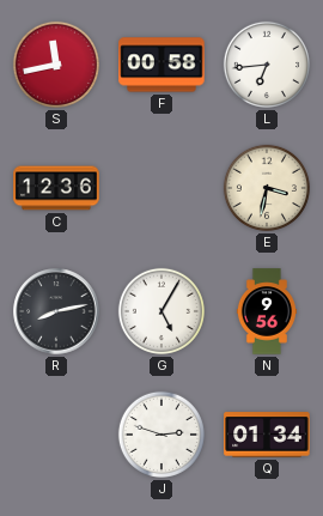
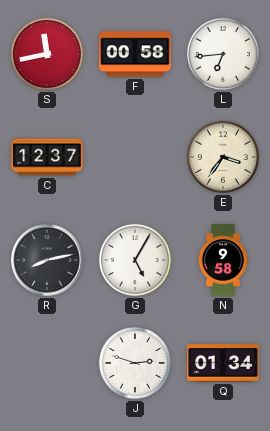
C: 12:36 -> 12:37
E: 3:32 -> 3:36
N: 9:56 -> 9:58
